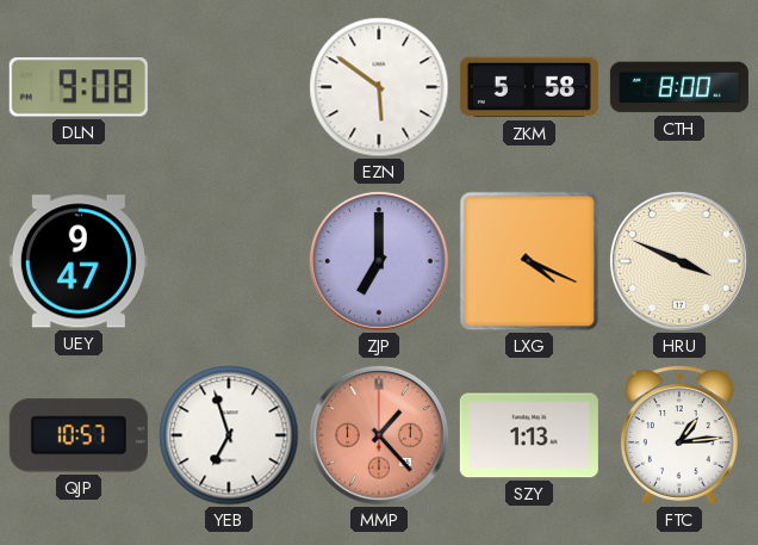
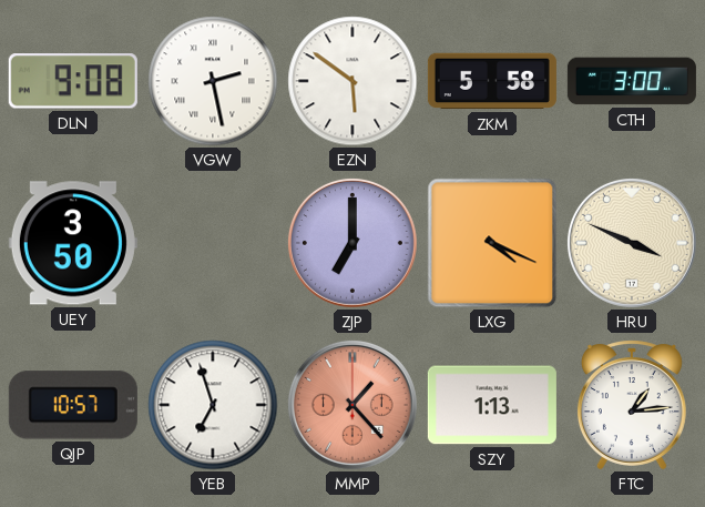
VGW: none -> 2:28
CTH: 8:00 -> 3:00
UEY: 9:47 -> 3:50
